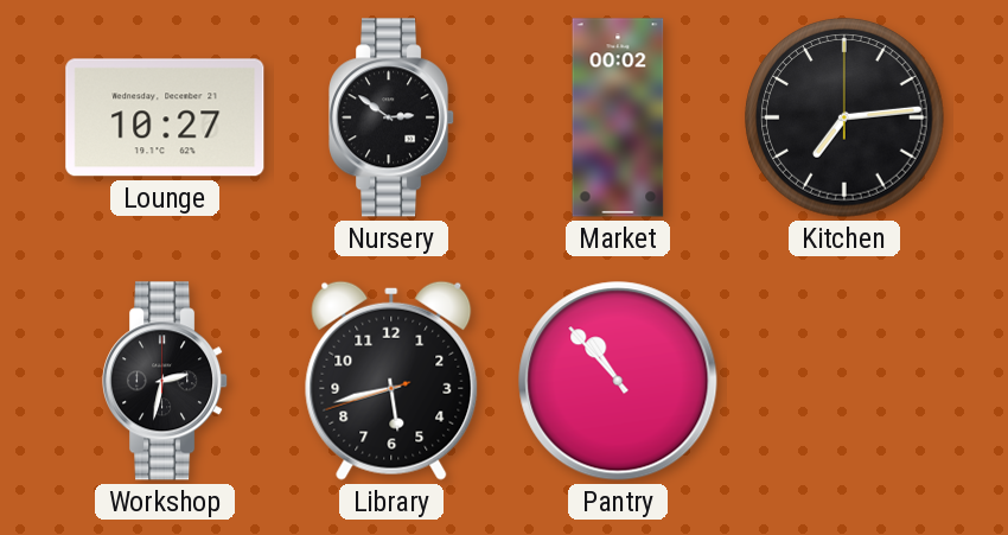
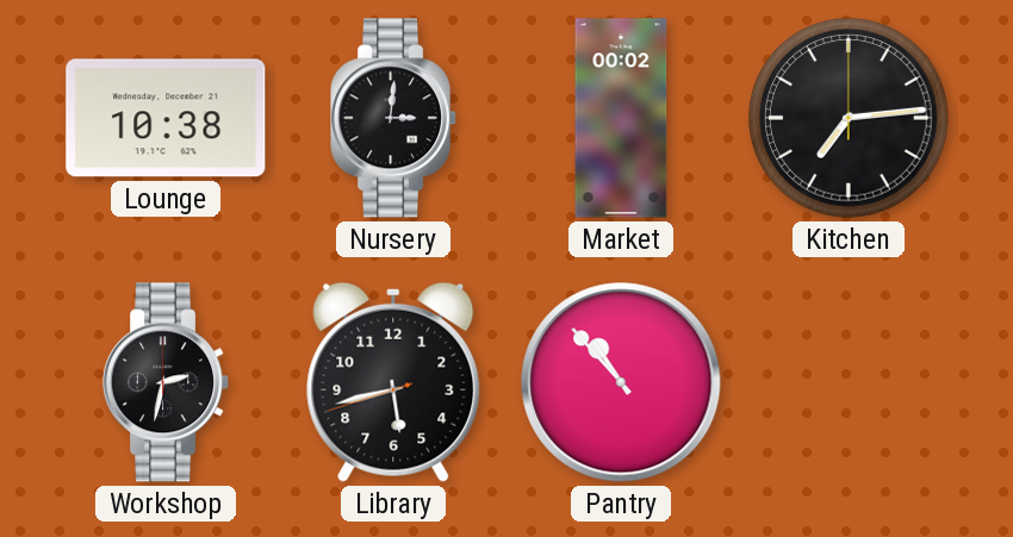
Lounge: 10:27 -> 10:38
Nursery: 2:51 -> 3:01
